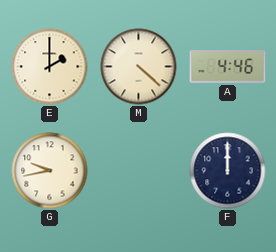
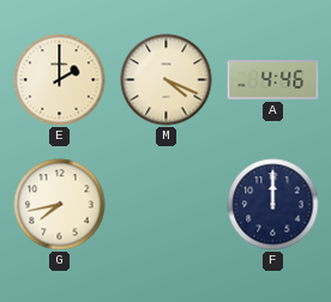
M: 4:22 -> 4:19
G: 9:43 -> 7:43
